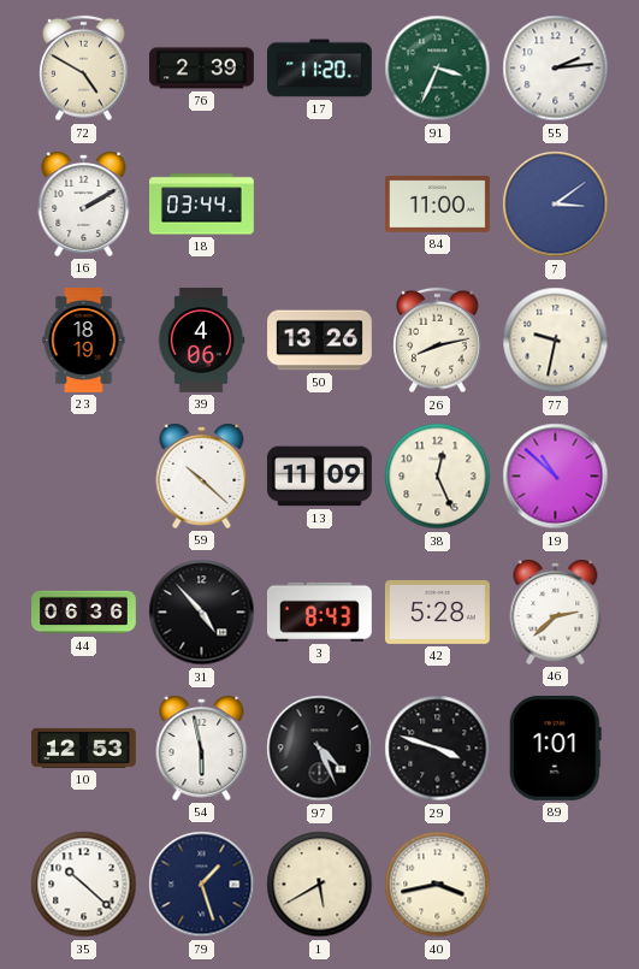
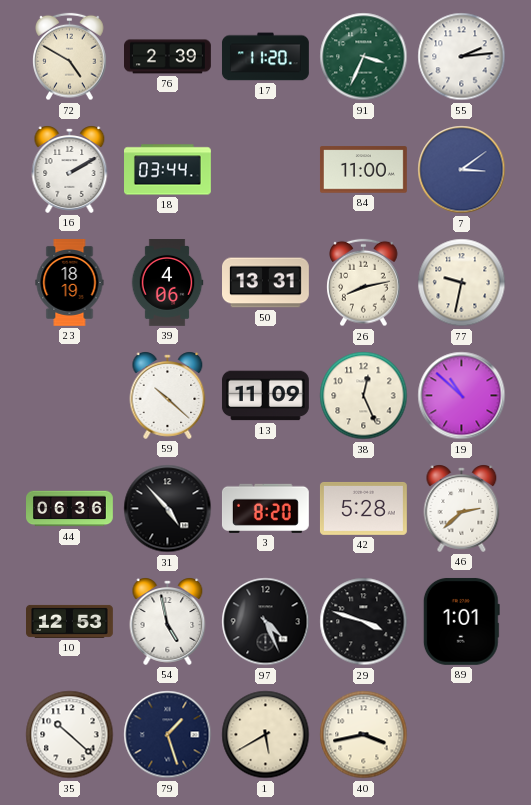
50: 13:26 -> 13:31
3: 8:43 -> 8:20
54: 5:58 -> 4:58
